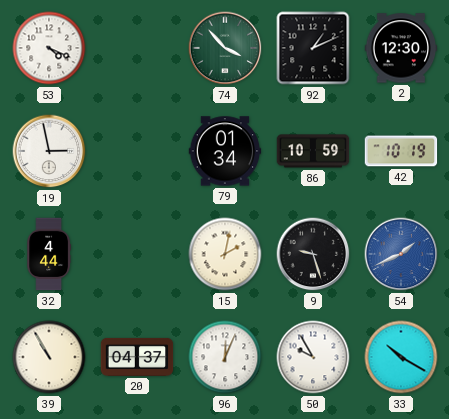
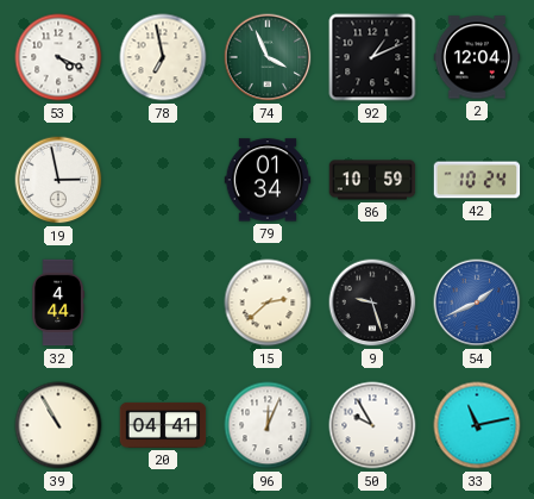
78: none -> 6:58
74: 3:53 -> 3:56
2: 12:30 -> 12:04
42: 10:19 -> 10:24
15: 2:02 -> 2:38
20: 04:37 -> 04:41
33: 10:20 -> 11:13
